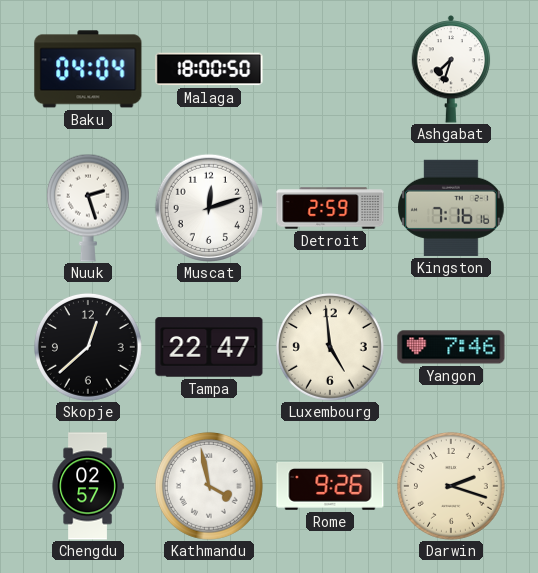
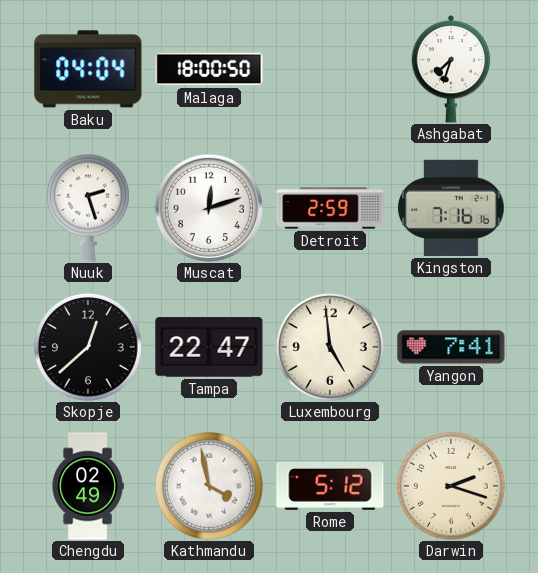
Yangon: 7:46 -> 7:41
Chengdu: 02:57 -> 02:49
Rome: 9:26 -> 5:12
